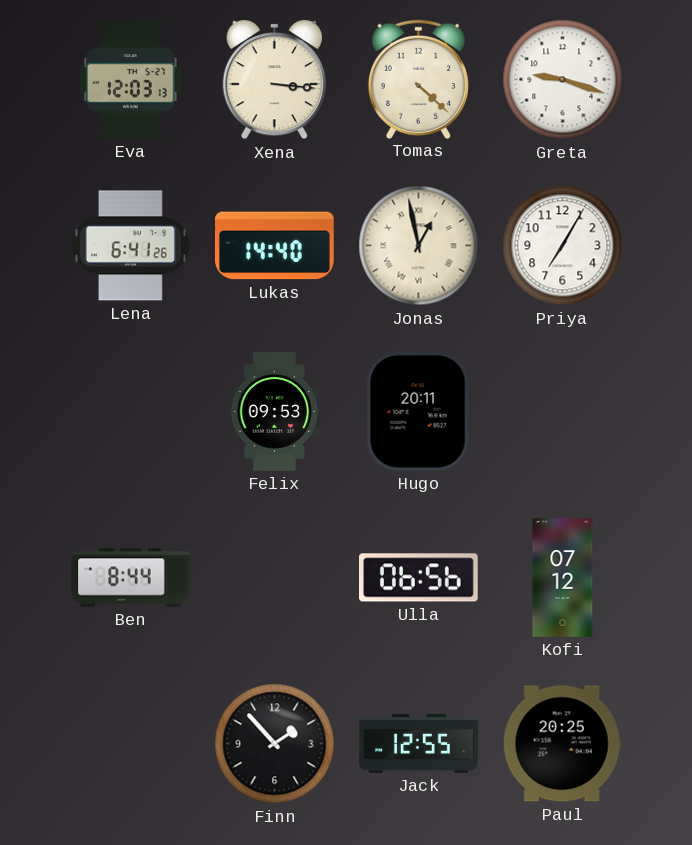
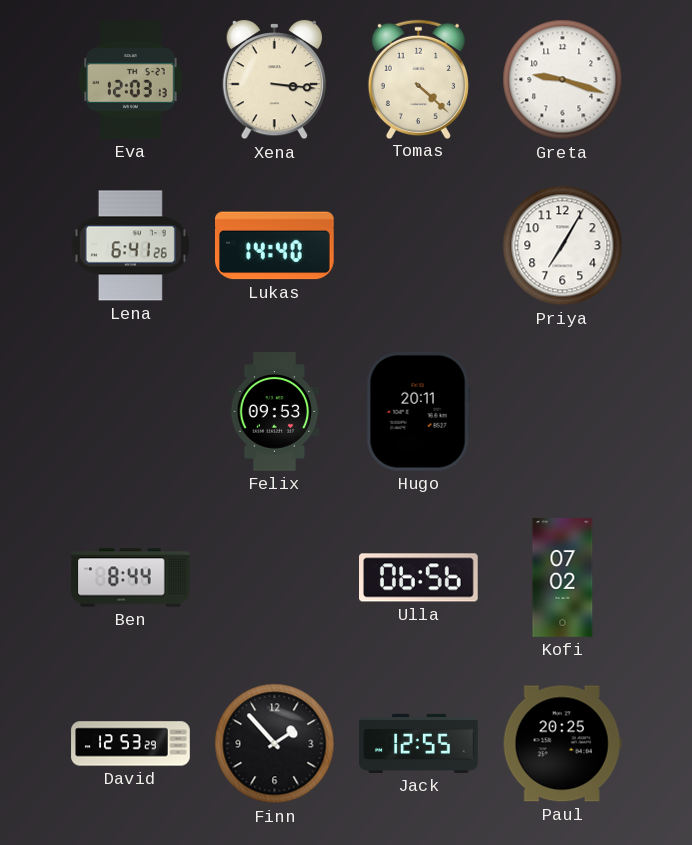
Jonas: 12:58 -> none
Kofi: 07:12 -> 07:02
David: none -> 12:53
